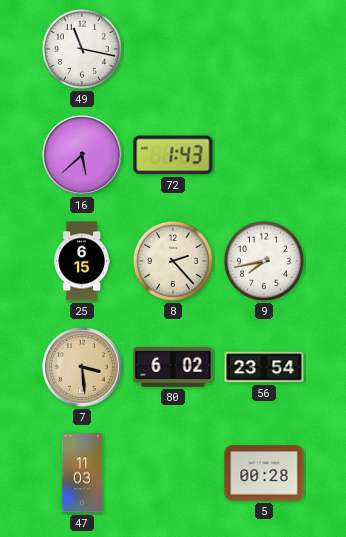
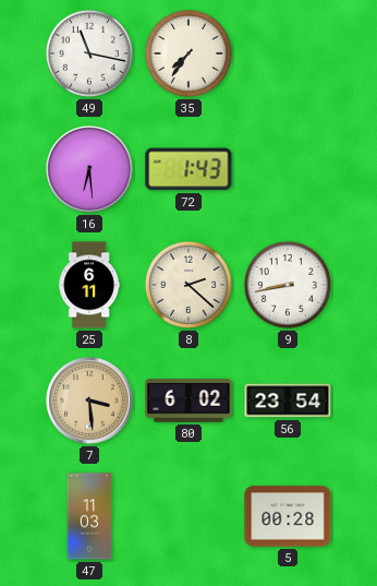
35: none -> 7:36
16: 5:38 -> 6:29
25: 6:15 -> 6:11
8: 2:23 -> 2:22
9: 7:43 -> 8:43
